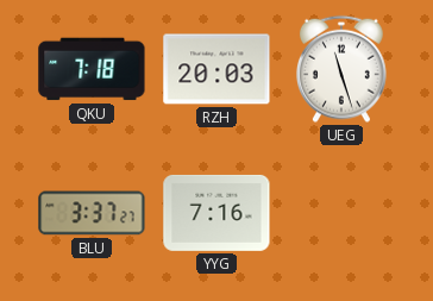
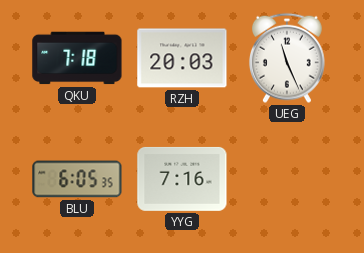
UEG: 11:27 -> 11:26
BLU: 3:37 -> 6:05
